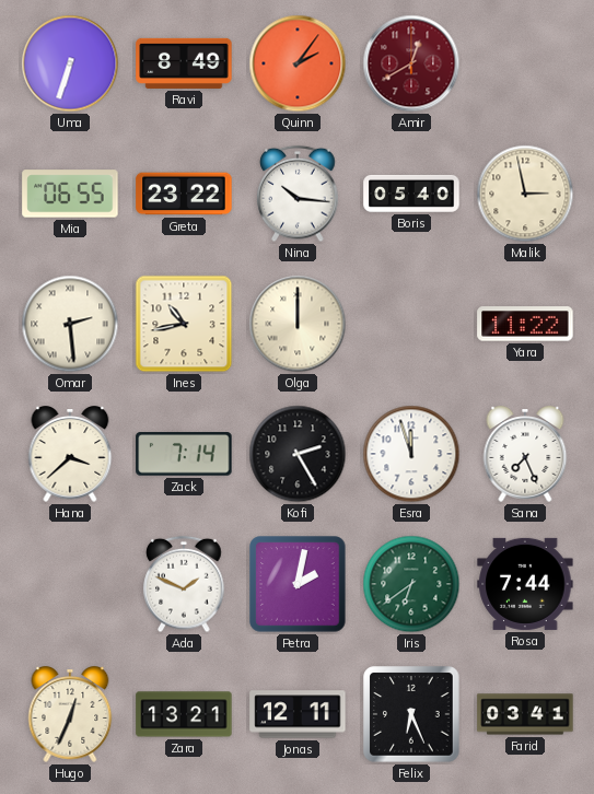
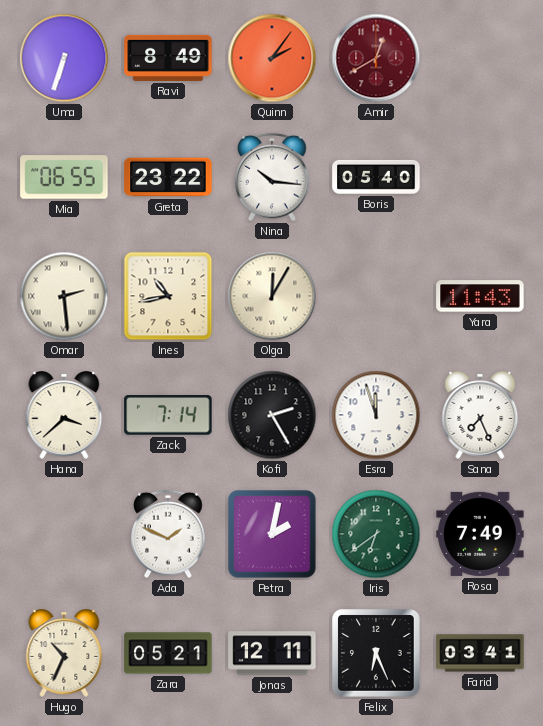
Malik: 2:58 -> none
Olga: 12:00 -> 12:05
Yara: 11:22 -> 11:43
Rosa: 7:44 -> 7:49
Hugo: 12:34 -> 10:34
Zara: 13:21 -> 05:21
